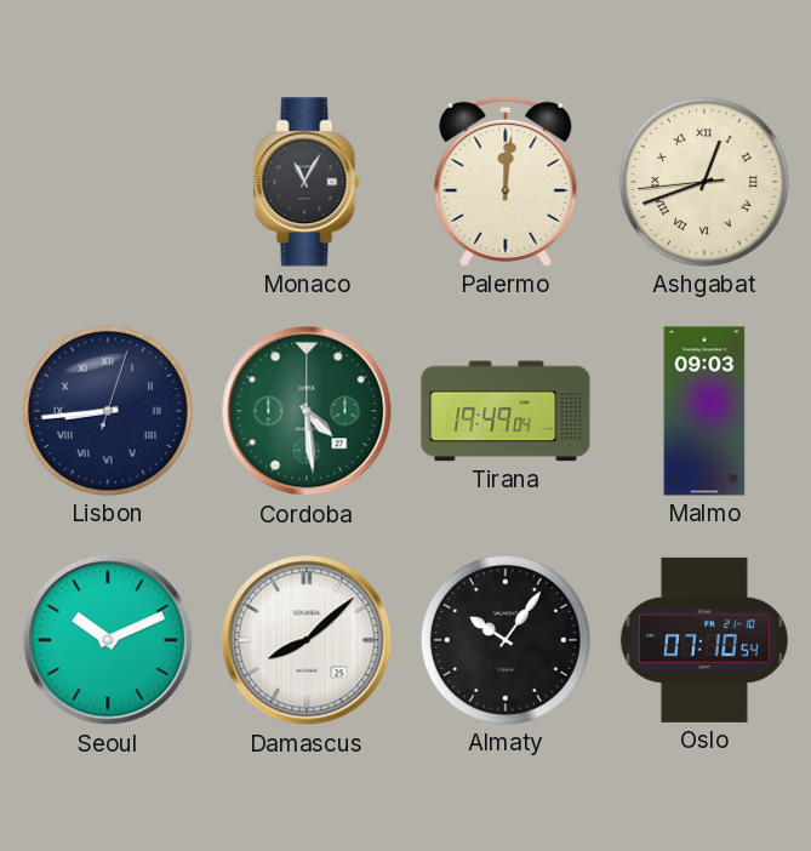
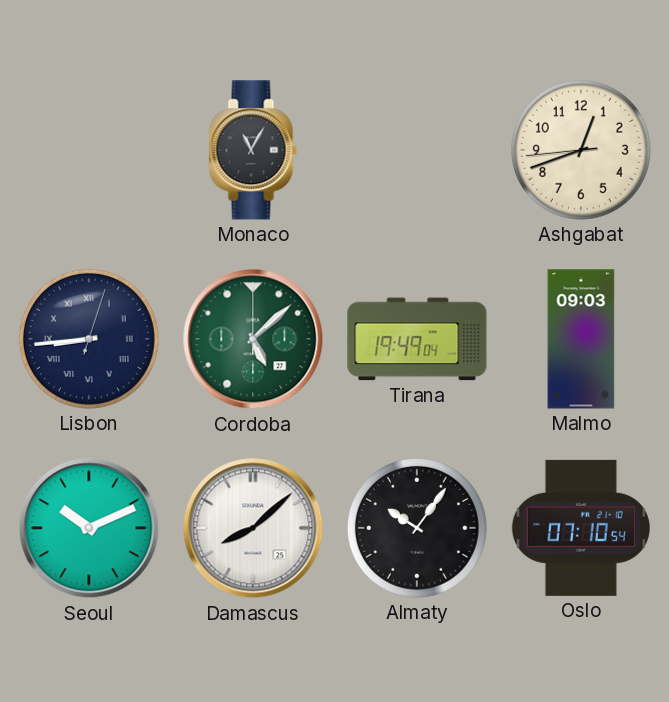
Palermo: 12:01 -> none
Ashgabat numerals: Roman -> Arabic
Cordoba: 4:29 -> 5:08
